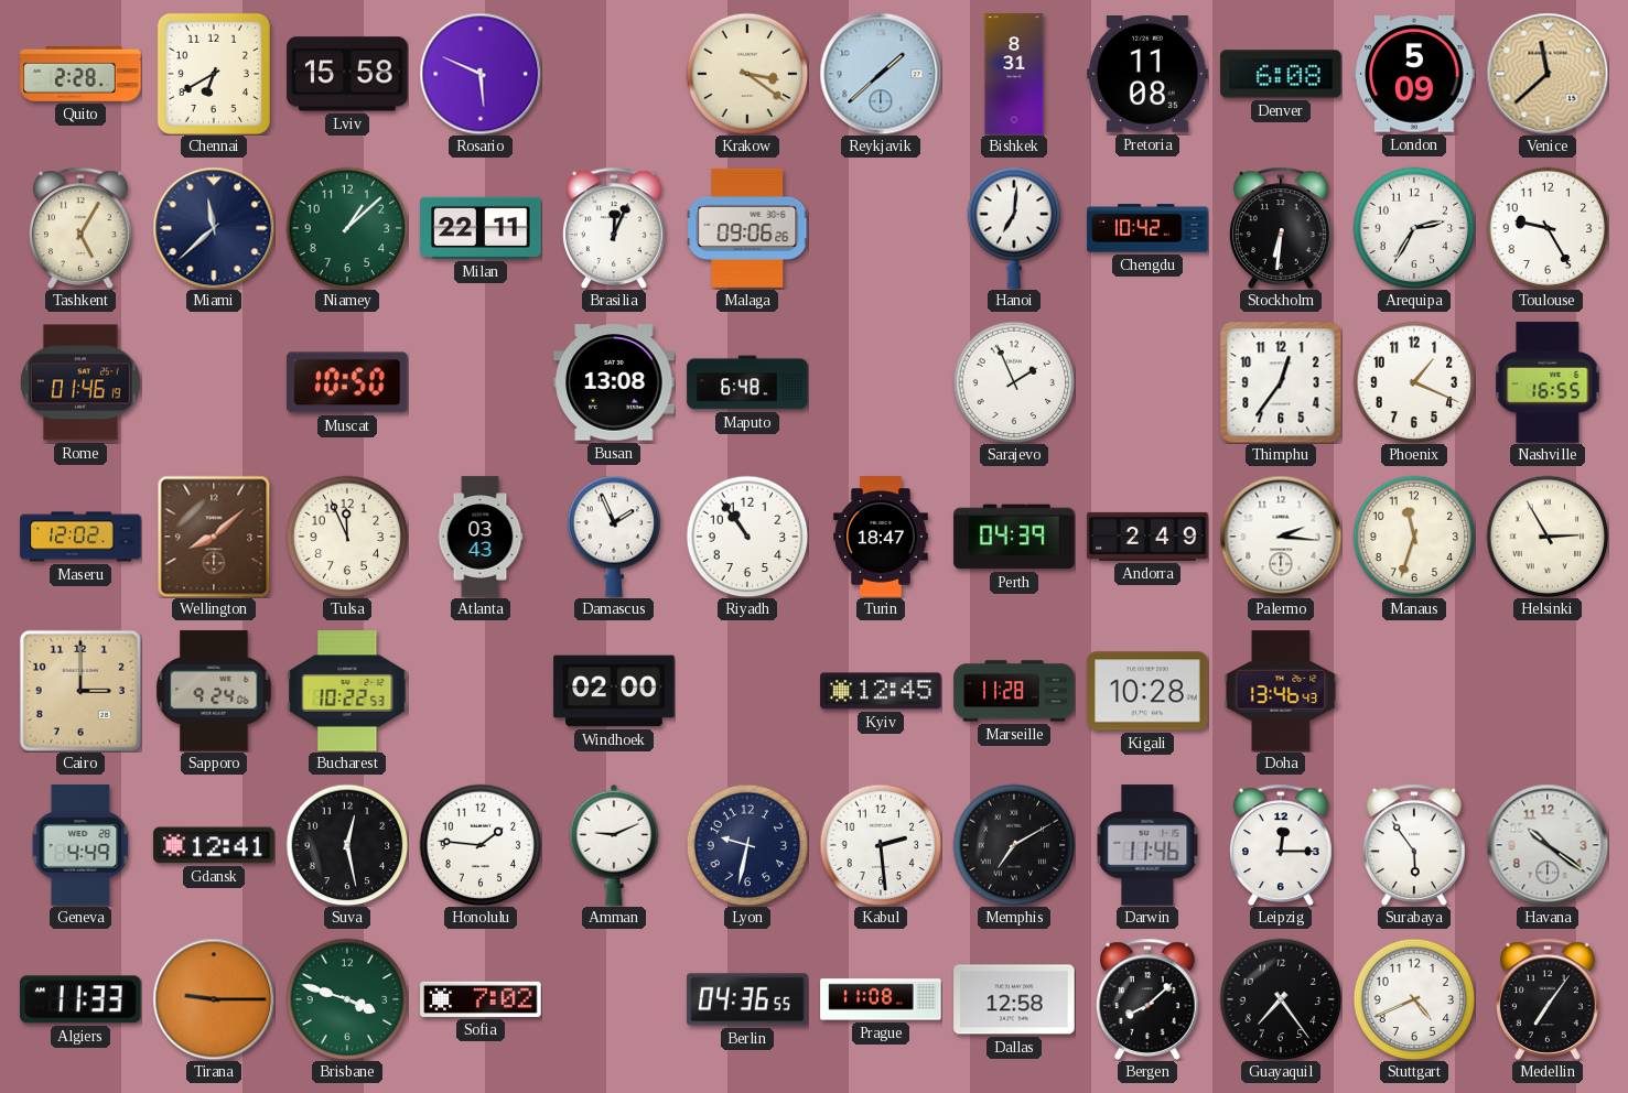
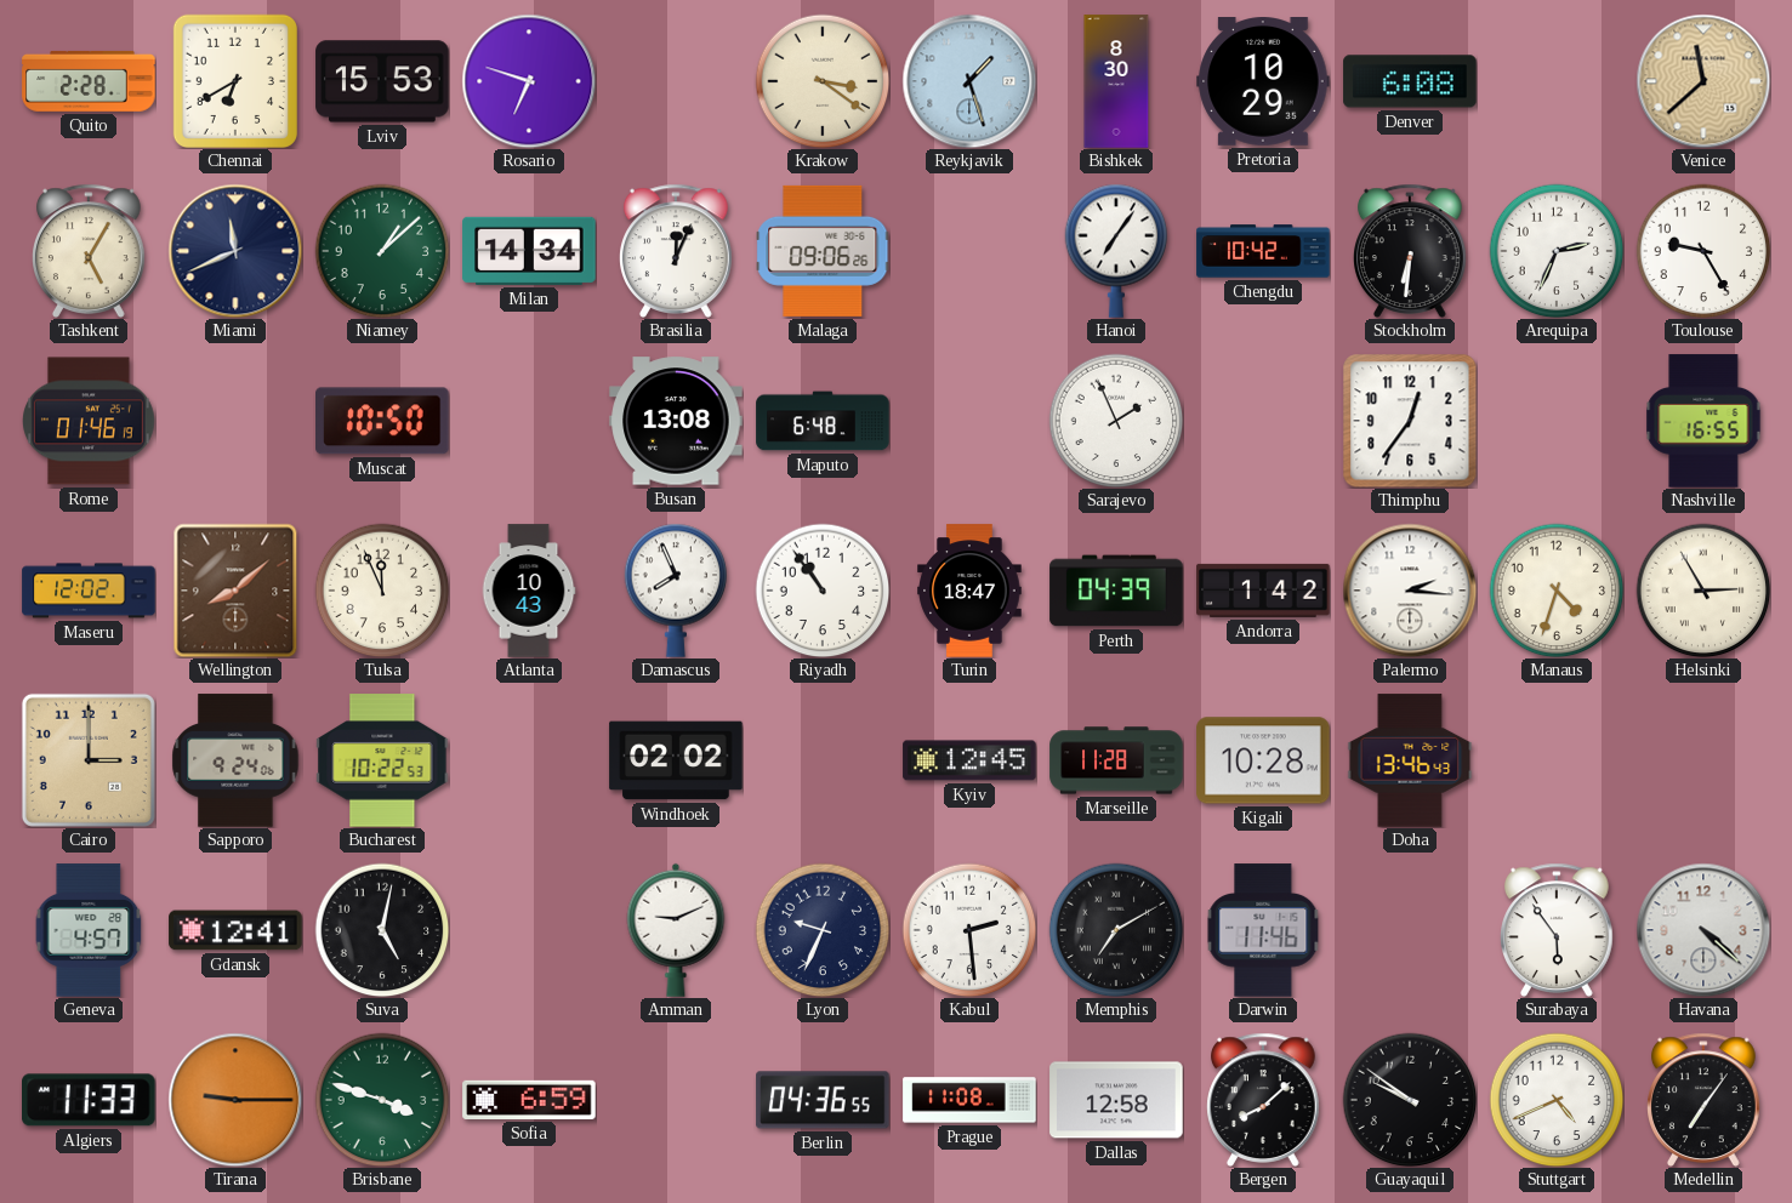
Lviv: 15:58 -> 15:53
Rosario: 5:49 -> 6:48
Reykjavik: 1:38 -> 1:27
Bishkek: 8:31 -> 8:30
Pretoria: 11:08 -> 10:29
London: 5:09 -> none
Miami: 11:38 -> 11:41
Milan: 22:11 -> 14:34
Hanoi: 7:01 -> 7:06
Arequipa: 2:35 -> 2:34
Phoenix: 1:19 -> none
Atlanta: 03:43 -> 10:43
Damascus: 1:56 -> 7:56
Andorra: 2:49 -> 1:42
Manaus: 11:33 -> 4:33
Windhoek: 02:00 -> 02:02
Geneva: 4:49 -> 4:57
Suva: 12:28 -> 5:02
Honolulu: 1:46 -> none
Lyon: 9:32 -> 9:34
Leipzig: 12:15 -> none
Havana: 10:21 -> 4:22
Sofia: 7:02 -> 6:59
Guayaquil: 7:24 -> 9:51
